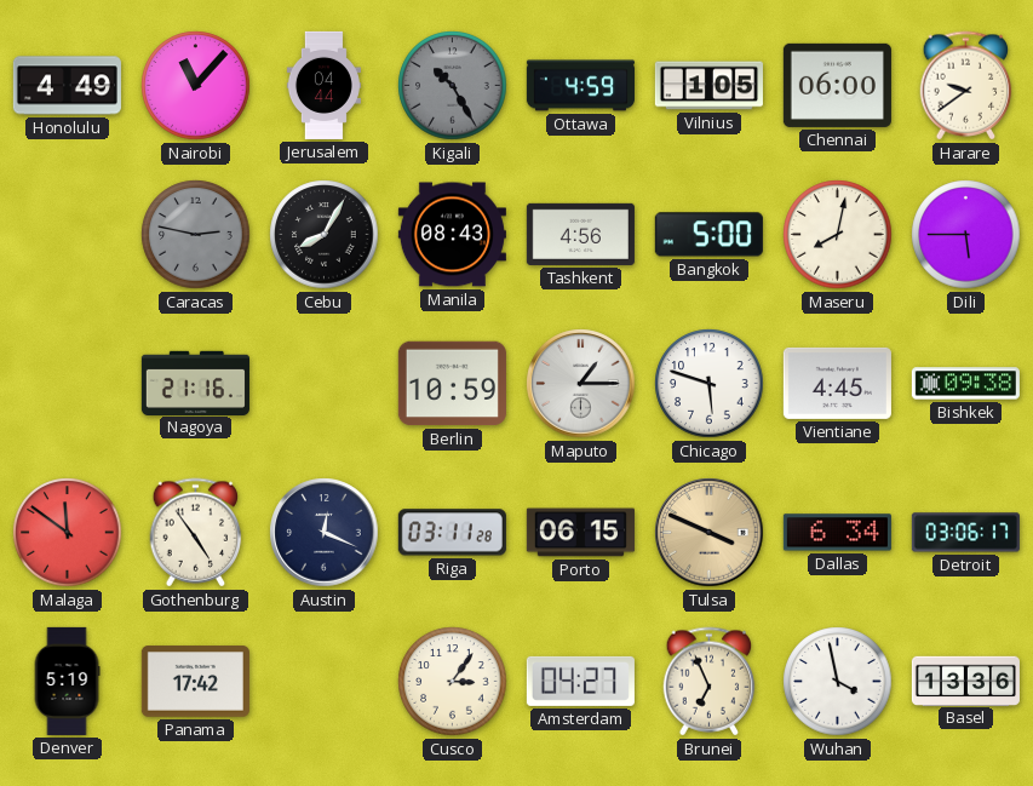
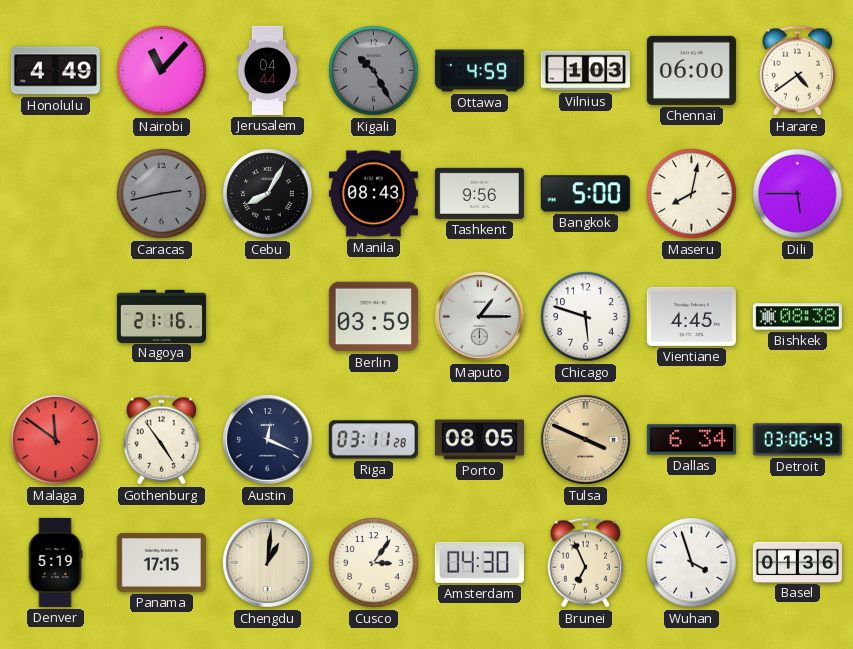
Vilnius: 1:05 -> 1:03
Harare: 9:39 -> 4:39
Caracas: 2:47 -> 2:43
Tashkent: 4:56 -> 9:56
Berlin: 10:59 -> 03:59
Bishkek: 09:38 -> 08:38
Porto: 06:15 -> 08:05
Detroit: 03:06:17 -> 03:06:43
Panama: 17:42 -> 17:15
Chengdu: none -> 1:01
Amsterdam: 04:27 -> 04:30
Wuhan: 3:58 -> 3:57
Basel: 13:36 -> 01:36
